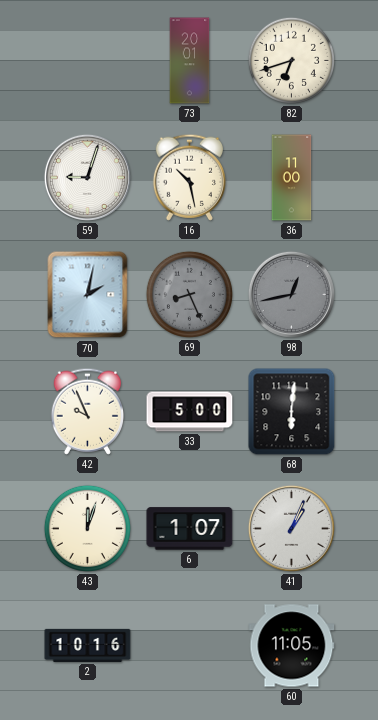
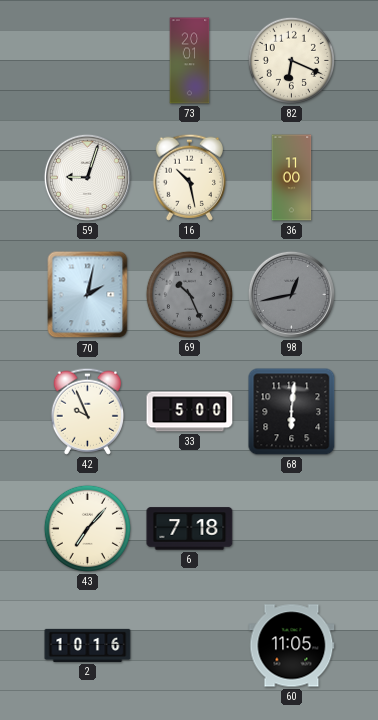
82: 6:42 -> 6:19
69: 8:26 -> 10:26
43: 12:03 -> 7:07
6: 1:07 -> 7:18
41: 1:04 -> none
